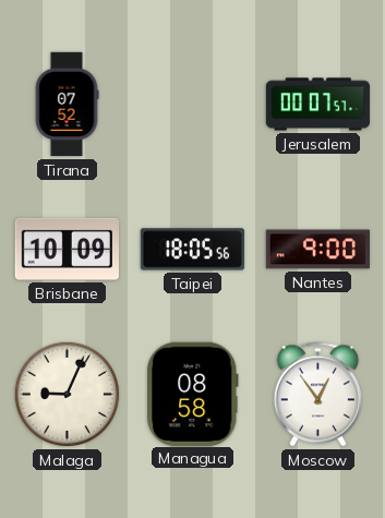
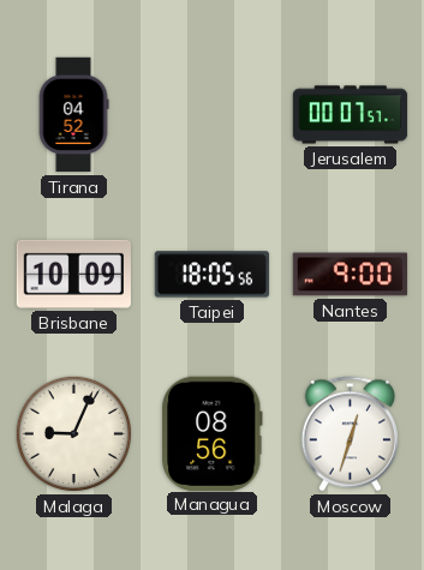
Tirana: 07:52 -> 04:52
Managua: 08:58 -> 08:56
Moscow: 12:54 -> 12:33
